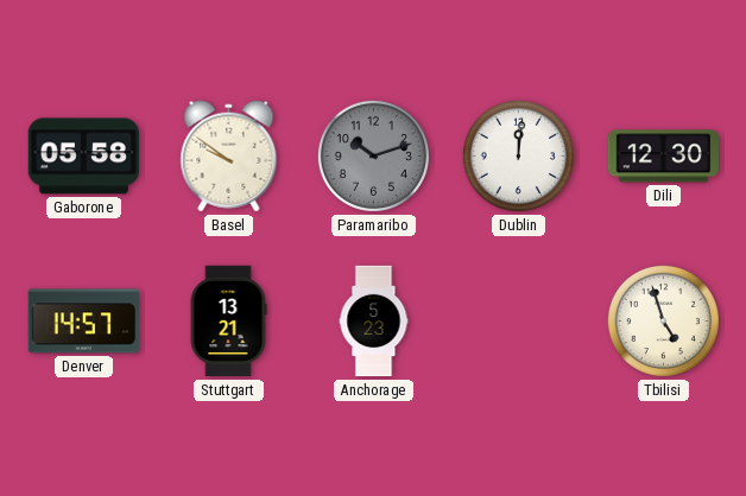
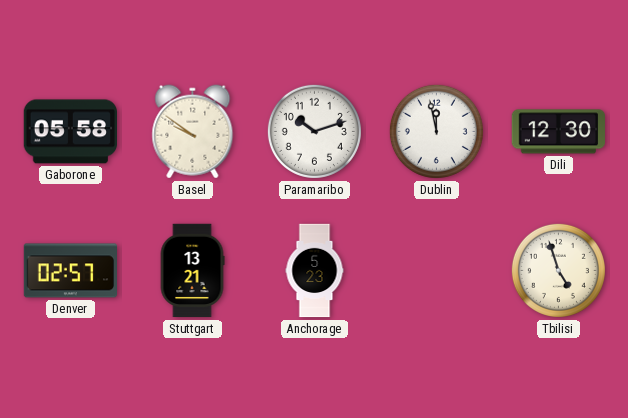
Paramaribo dial: grey -> white
Dublin: 12:01 -> 11:58
Denver: 14:57 -> 02:57
